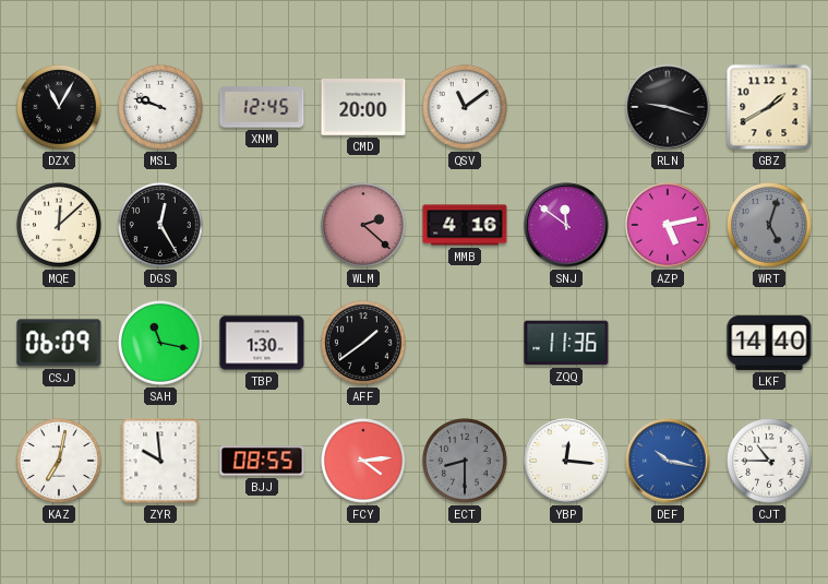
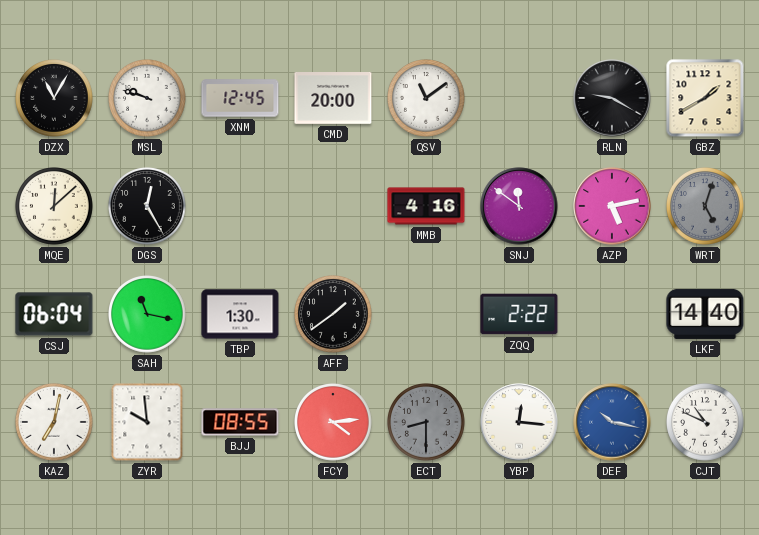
RLN: 9:18 -> 9:20
WLM: 2:22 -> none
CSJ: 06:09 -> 06:04
ZQQ: 11:36 -> 2:22
CJT: 10:45 -> 10:49
